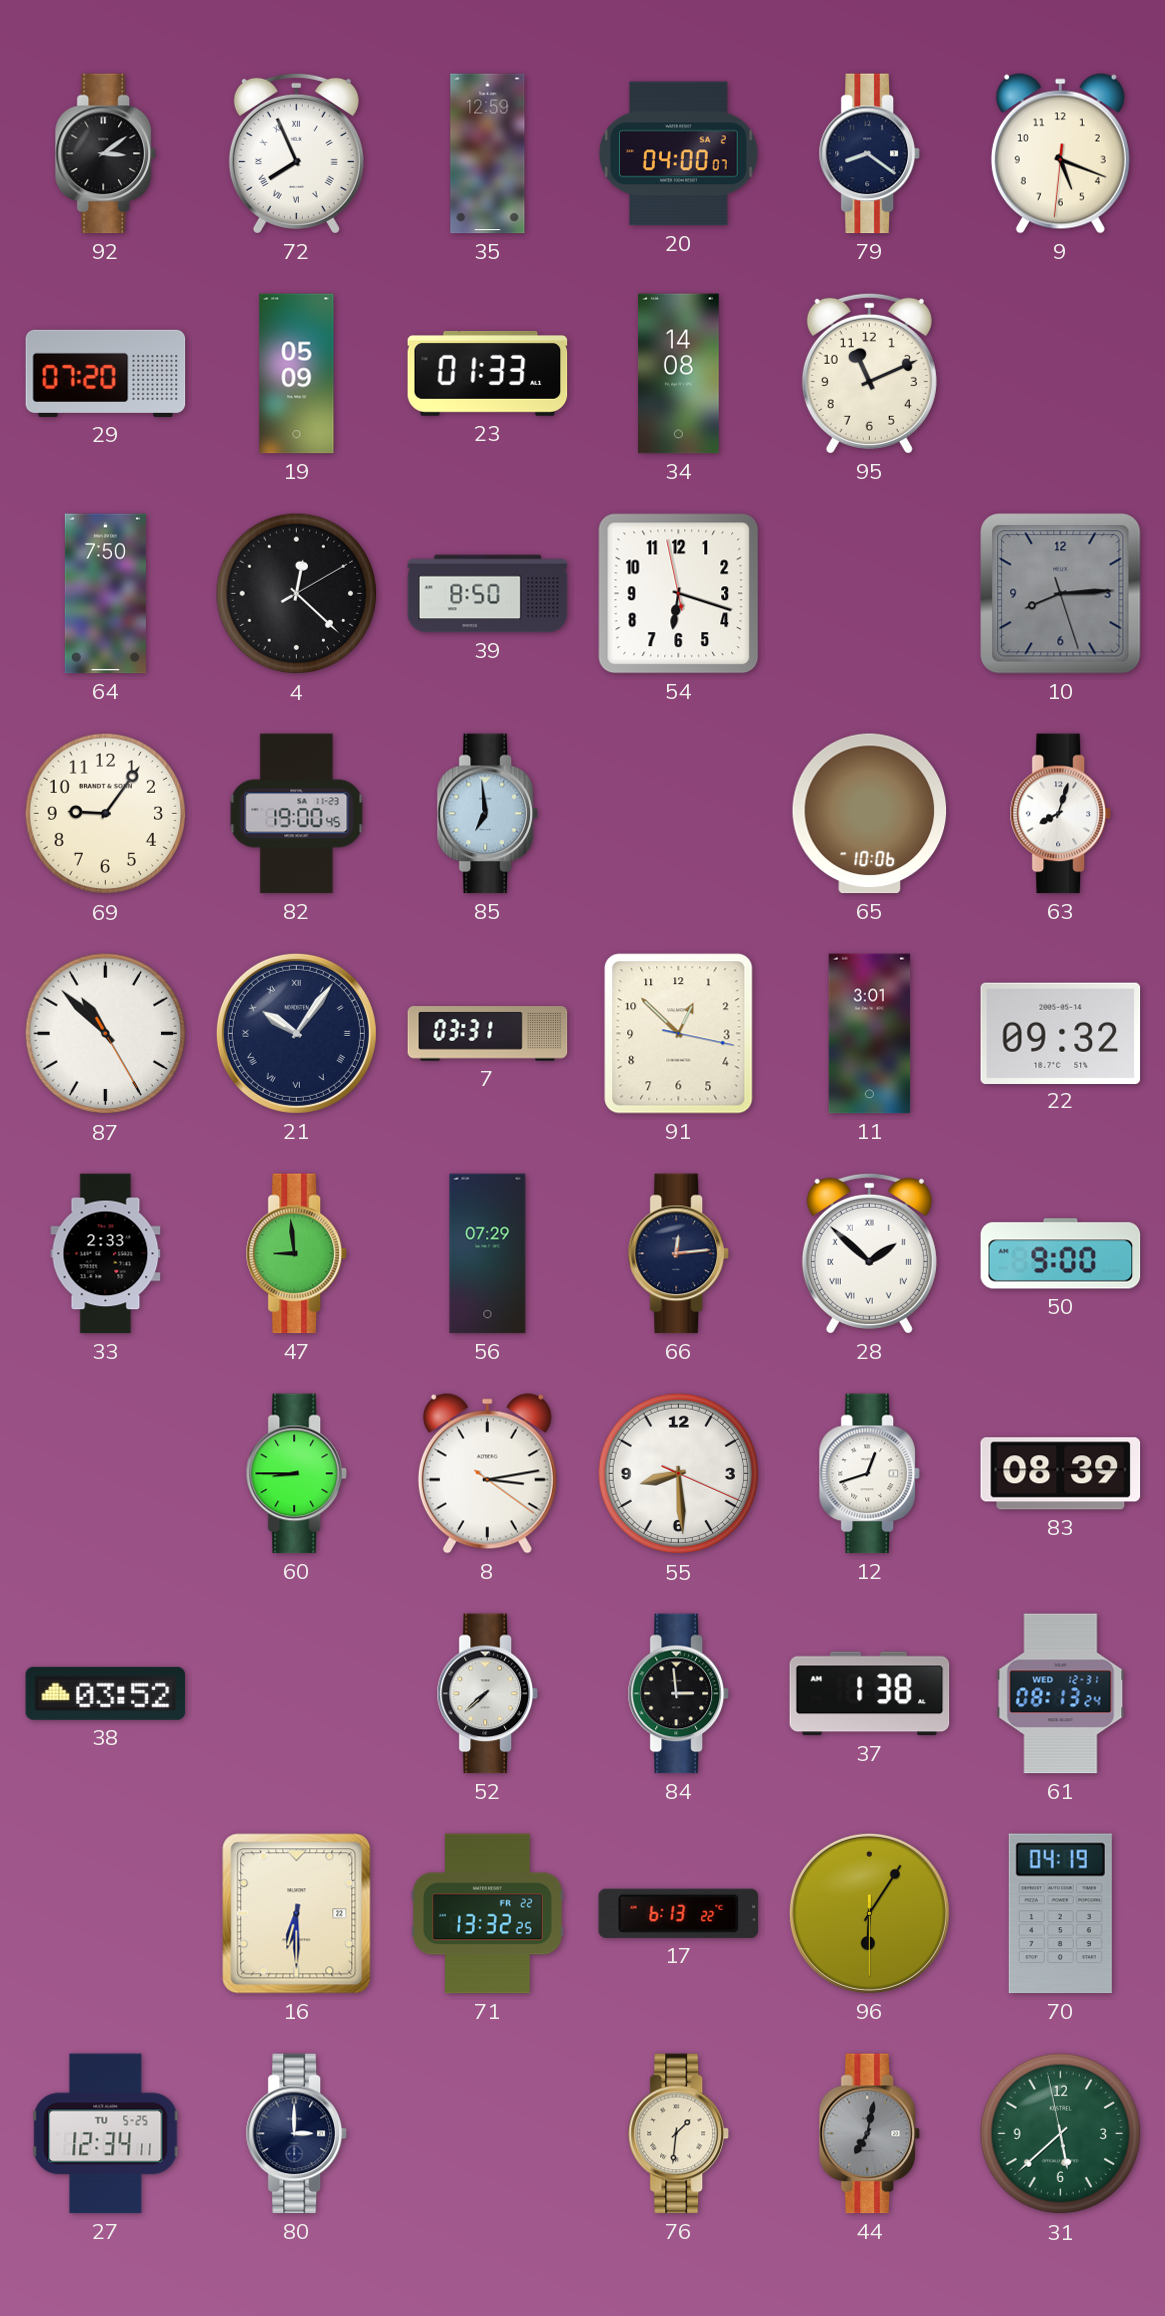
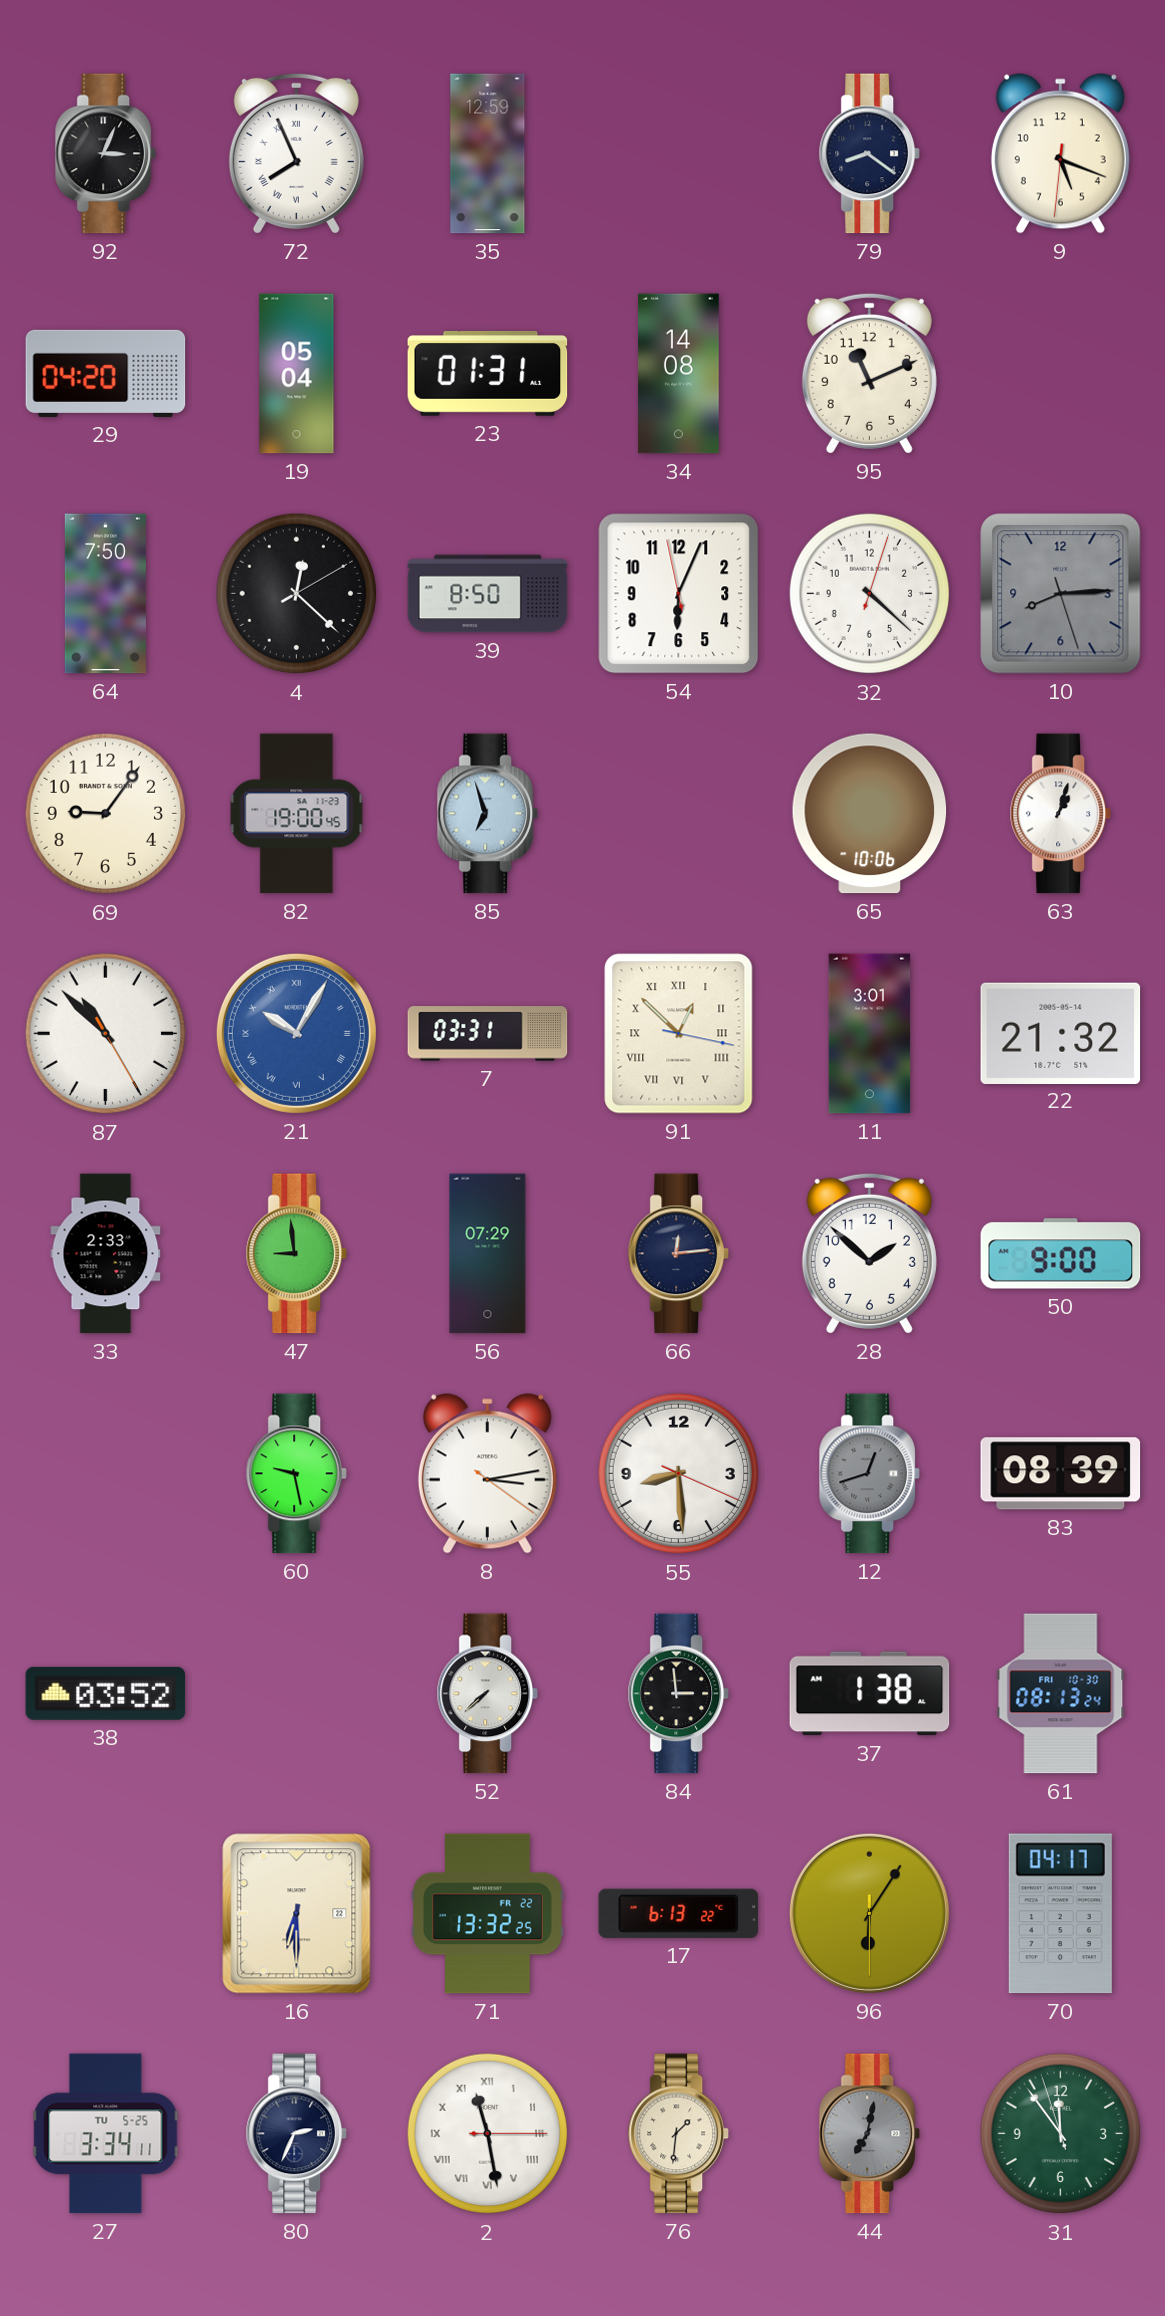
92: 3:09 -> 3:04
20: 04:00 -> none
29: 07:20 -> 04:20
19: 05:09 -> 05:04
23: 01:33 -> 01:31
54: 6:17 -> 6:03
32: none -> 4:22
85: 6:59 -> 6:57
63: 8:03 -> 1:03
21: 10:06 -> 10:05
21 dial: navy -> blue
91 numerals: Arabic -> Roman
22: 09:32 -> 21:32
28 numerals: Roman -> Arabic
60: 8:45 -> 9:28
12 dial: white -> grey
61 date: WED 12-31 -> FRI 10-30
70: 04:19 -> 04:17
27: 12:34 -> 3:34
80: 3:00 -> 2:34
2: none -> 11:28
31: 5:37 -> 11:53
